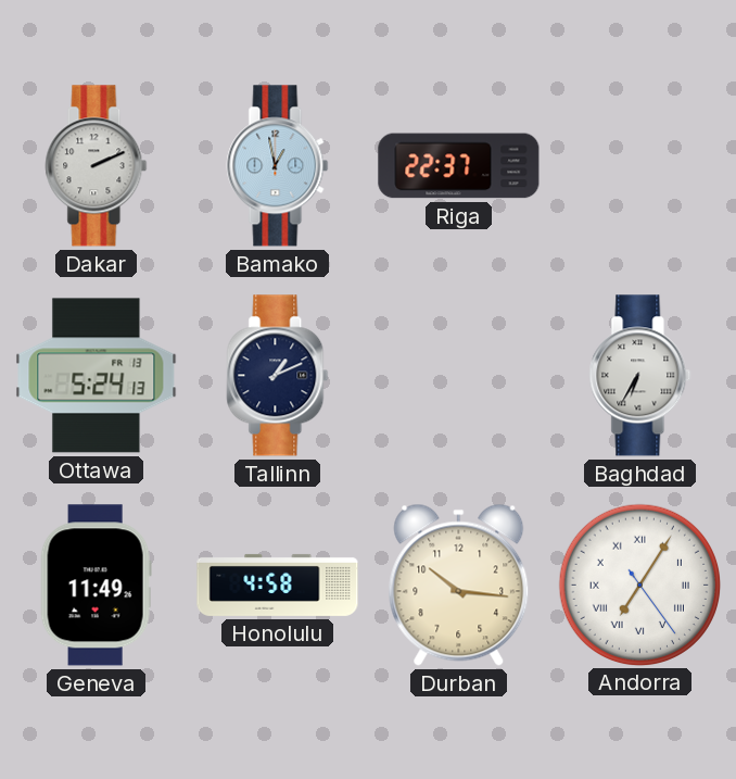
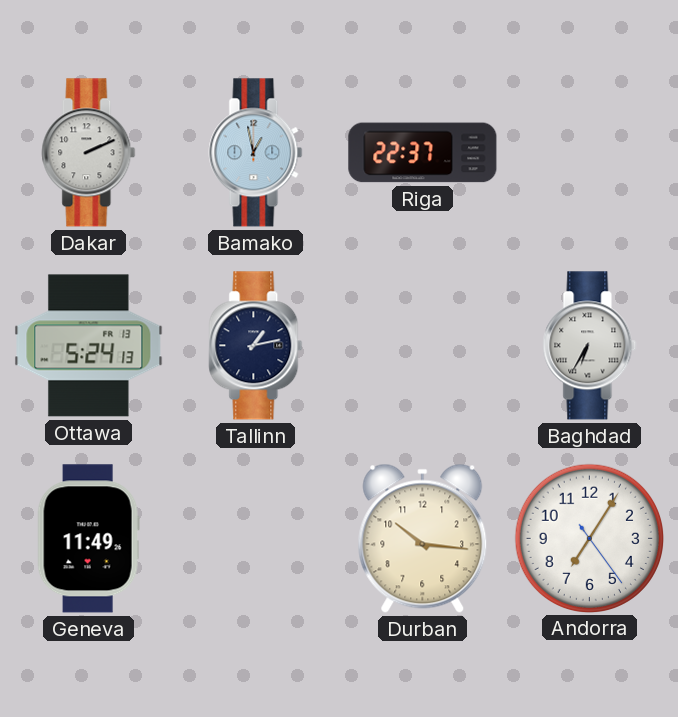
Tallinn: 1:11 -> 1:13
Honolulu: 4:58 -> none
Andorra numerals: Roman -> Arabic
